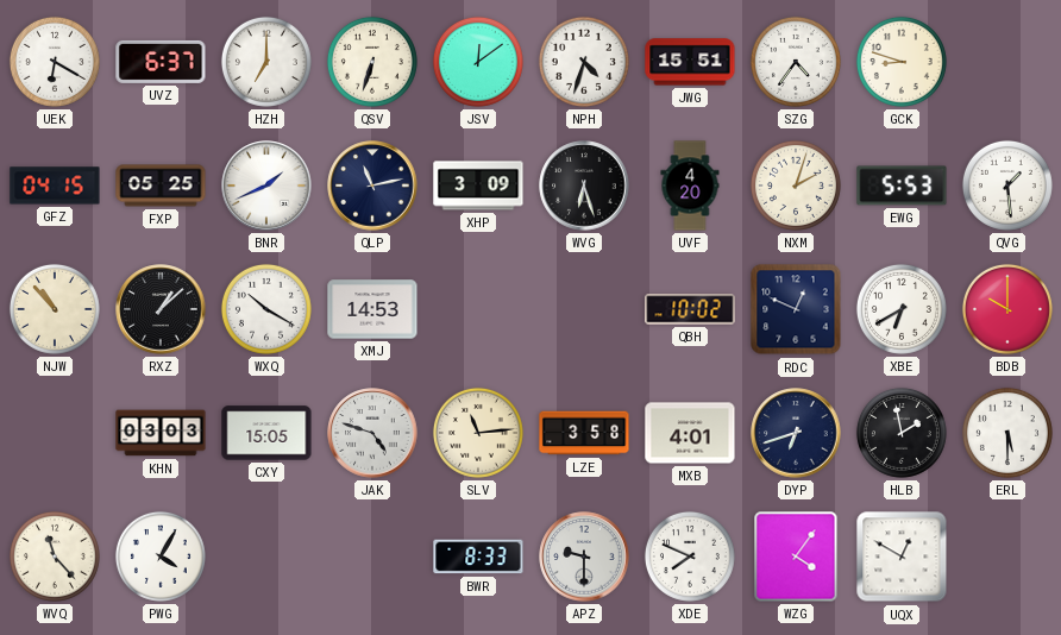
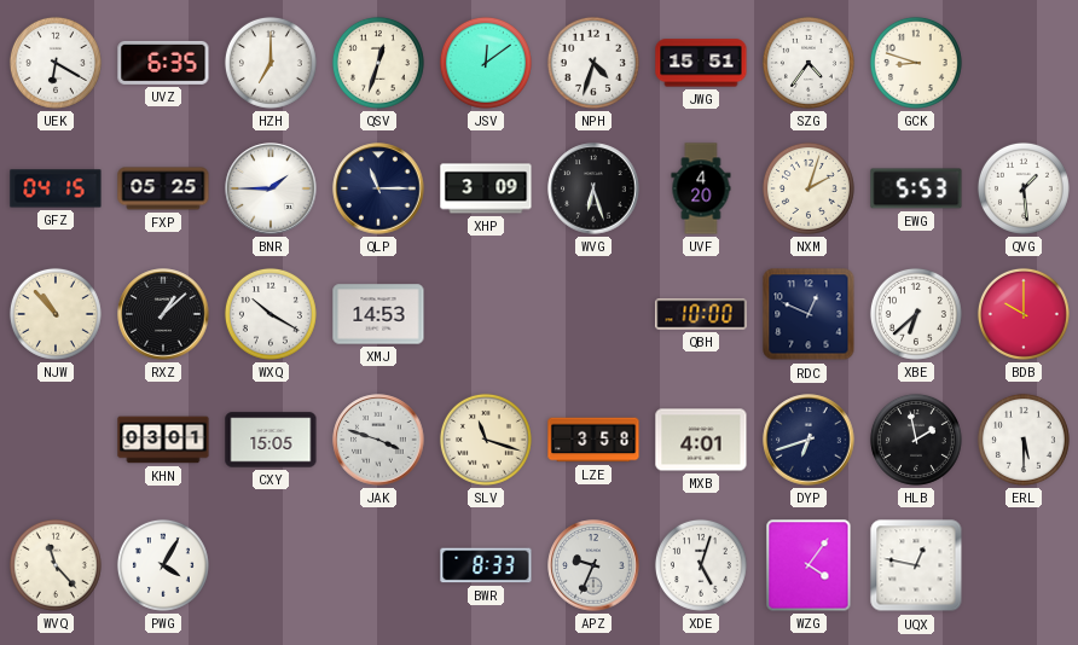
UVZ: 6:37 -> 6:35
QSV: 6:33 -> 12:33
BNR: 1:41 -> 1:45
QLP: 11:13 -> 11:15
QBH: 10:02 -> 10:00
XBE: 6:40 -> 6:38
KHN: 03:03 -> 03:01
JAK: 4:48 -> 3:48
SLV: 11:14 -> 11:18
APZ: 9:30 -> 9:34
XDE: 7:49 -> 5:03
UQX: 12:50 -> 12:47
